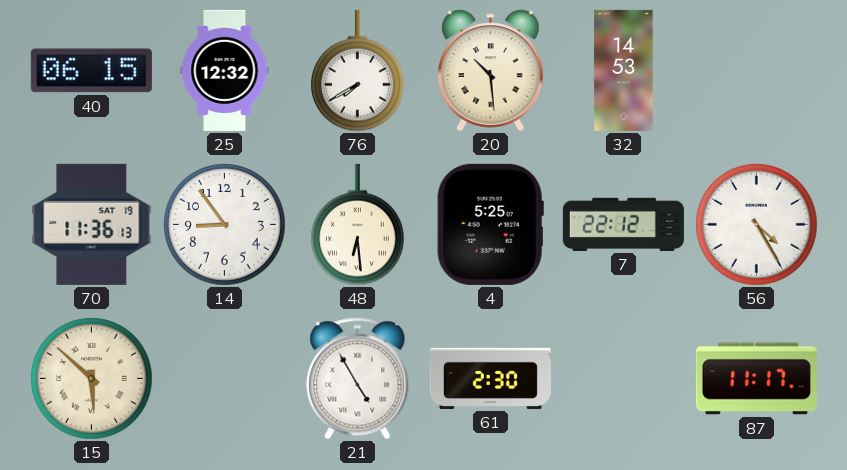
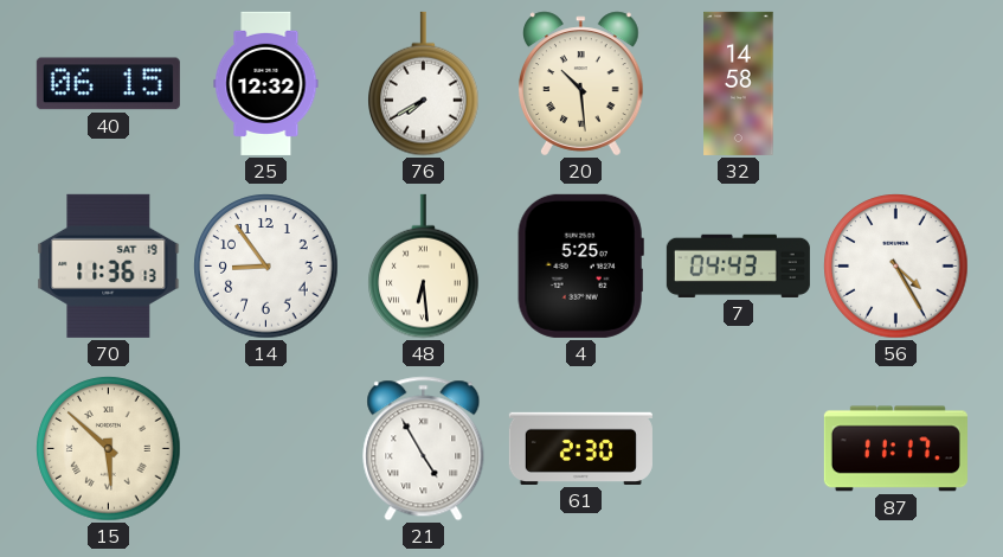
32: 14:53 -> 14:58
7: 22:12 -> 04:43
